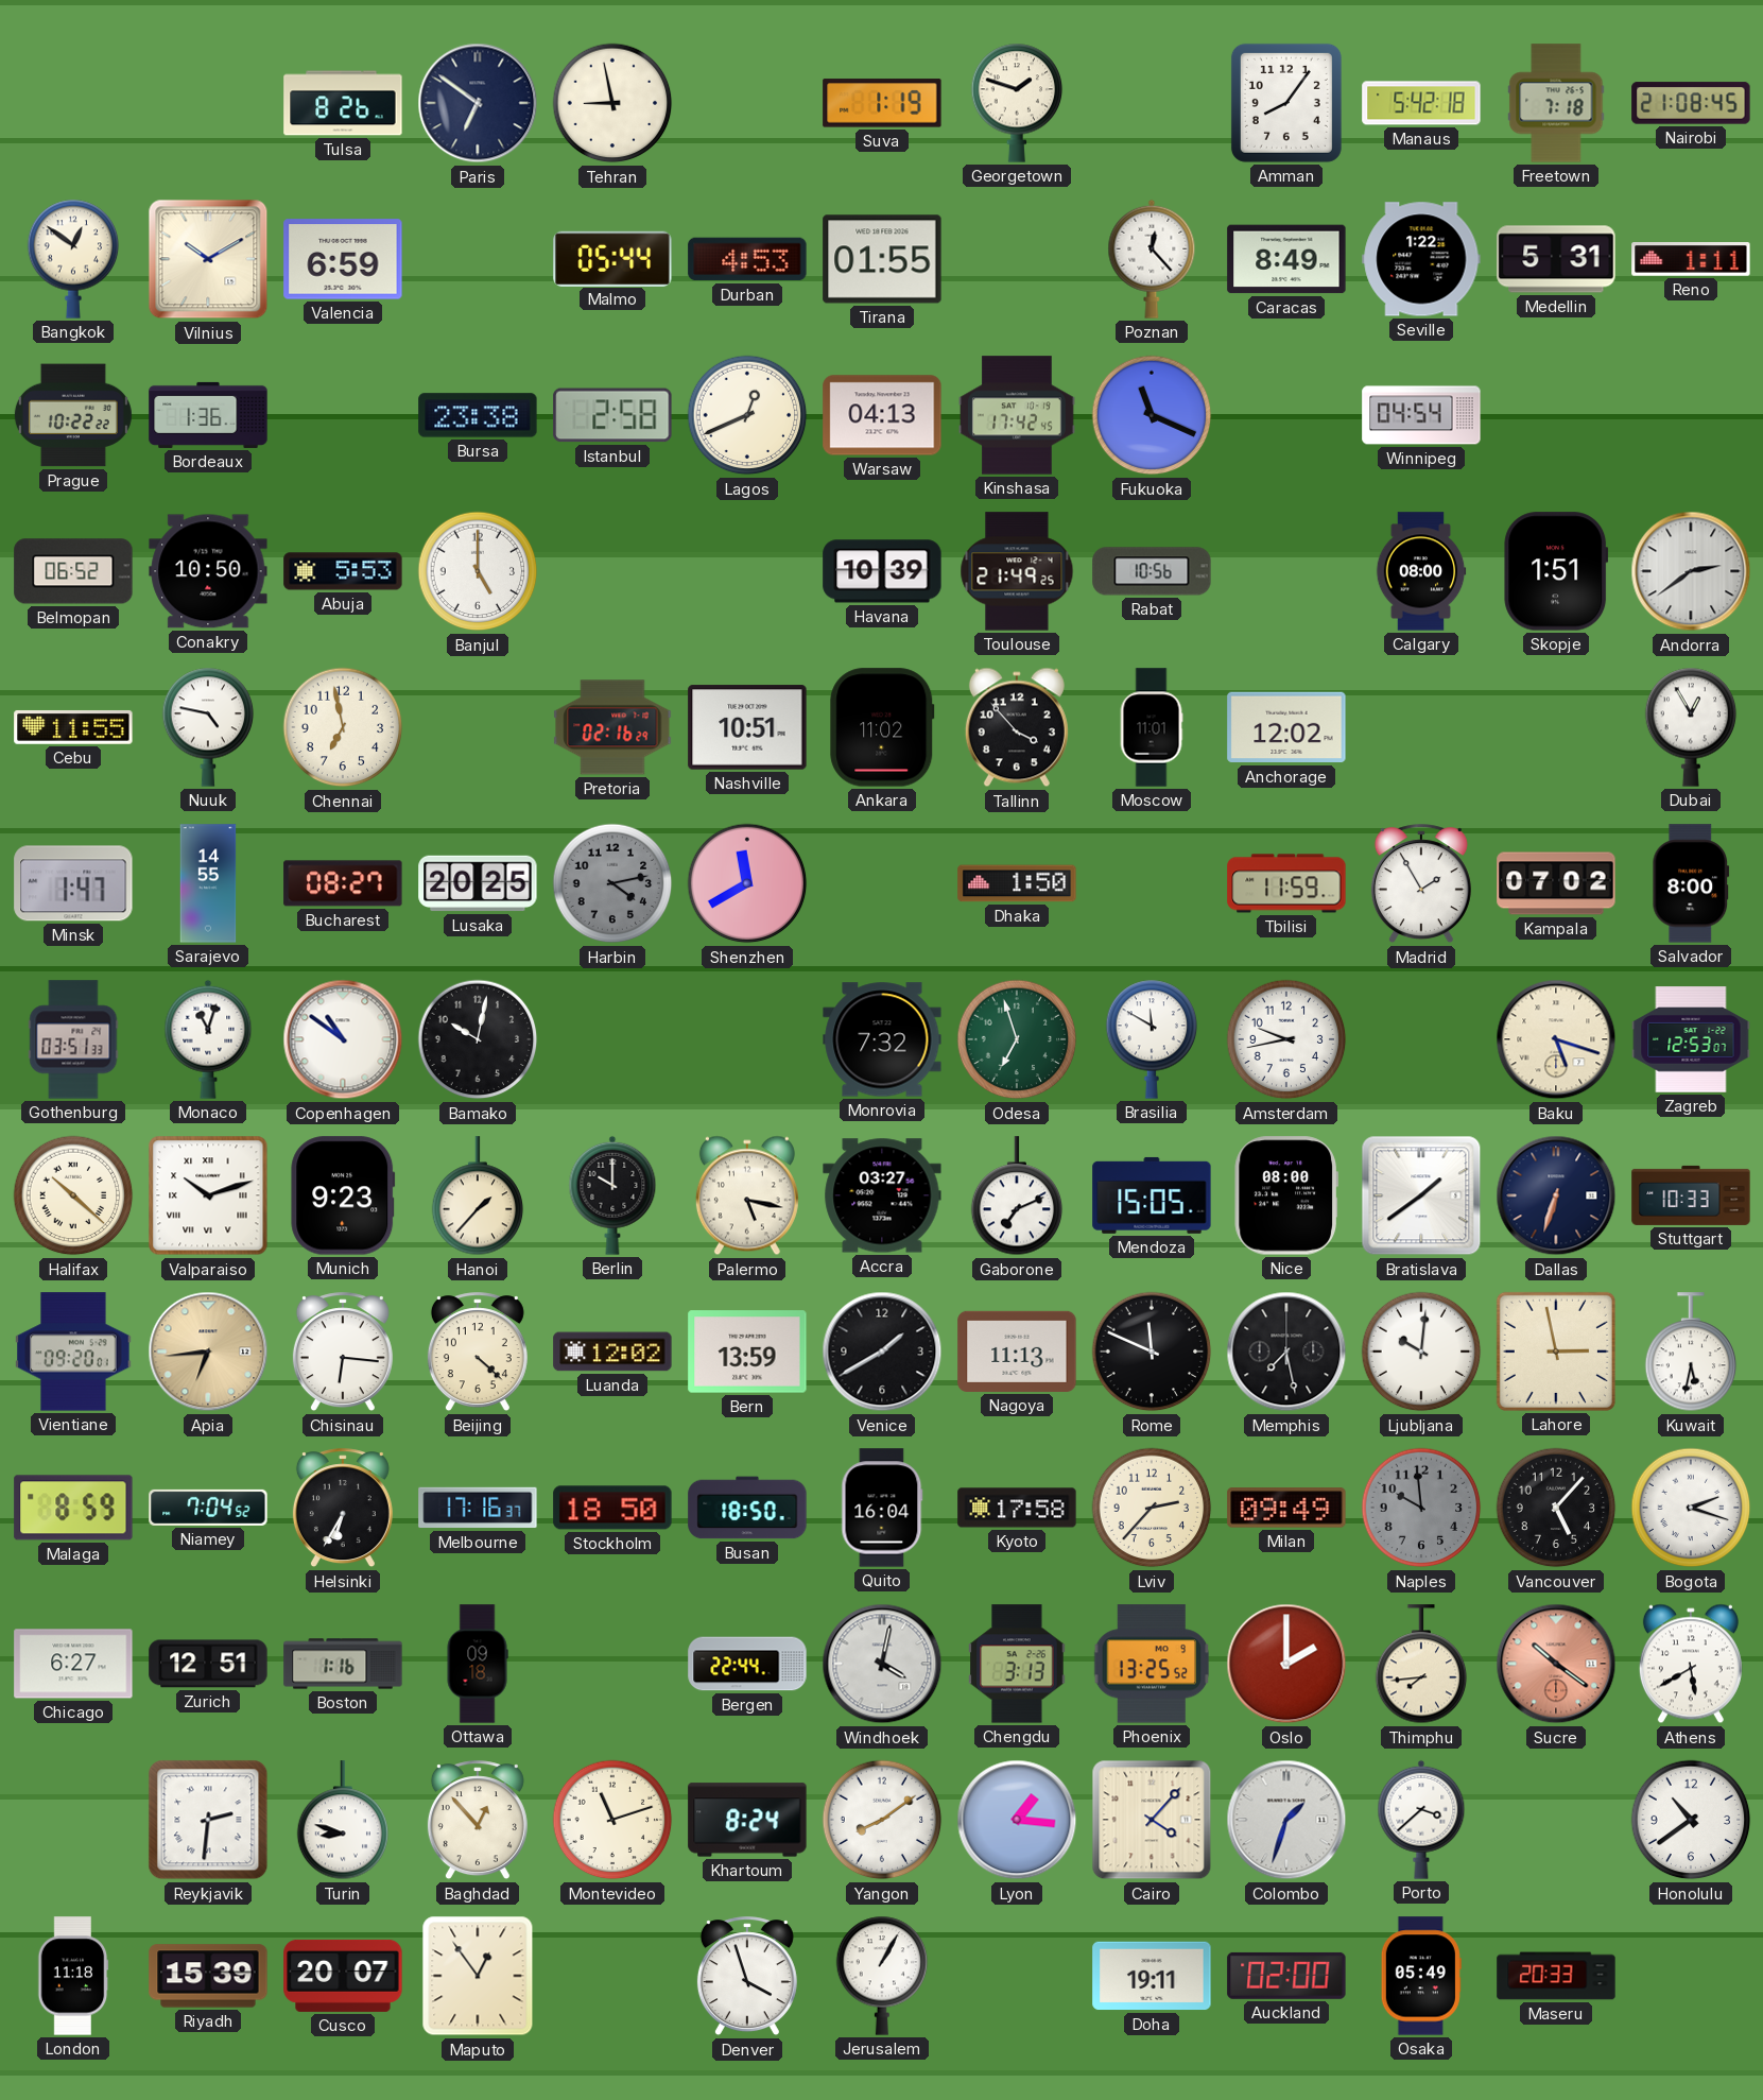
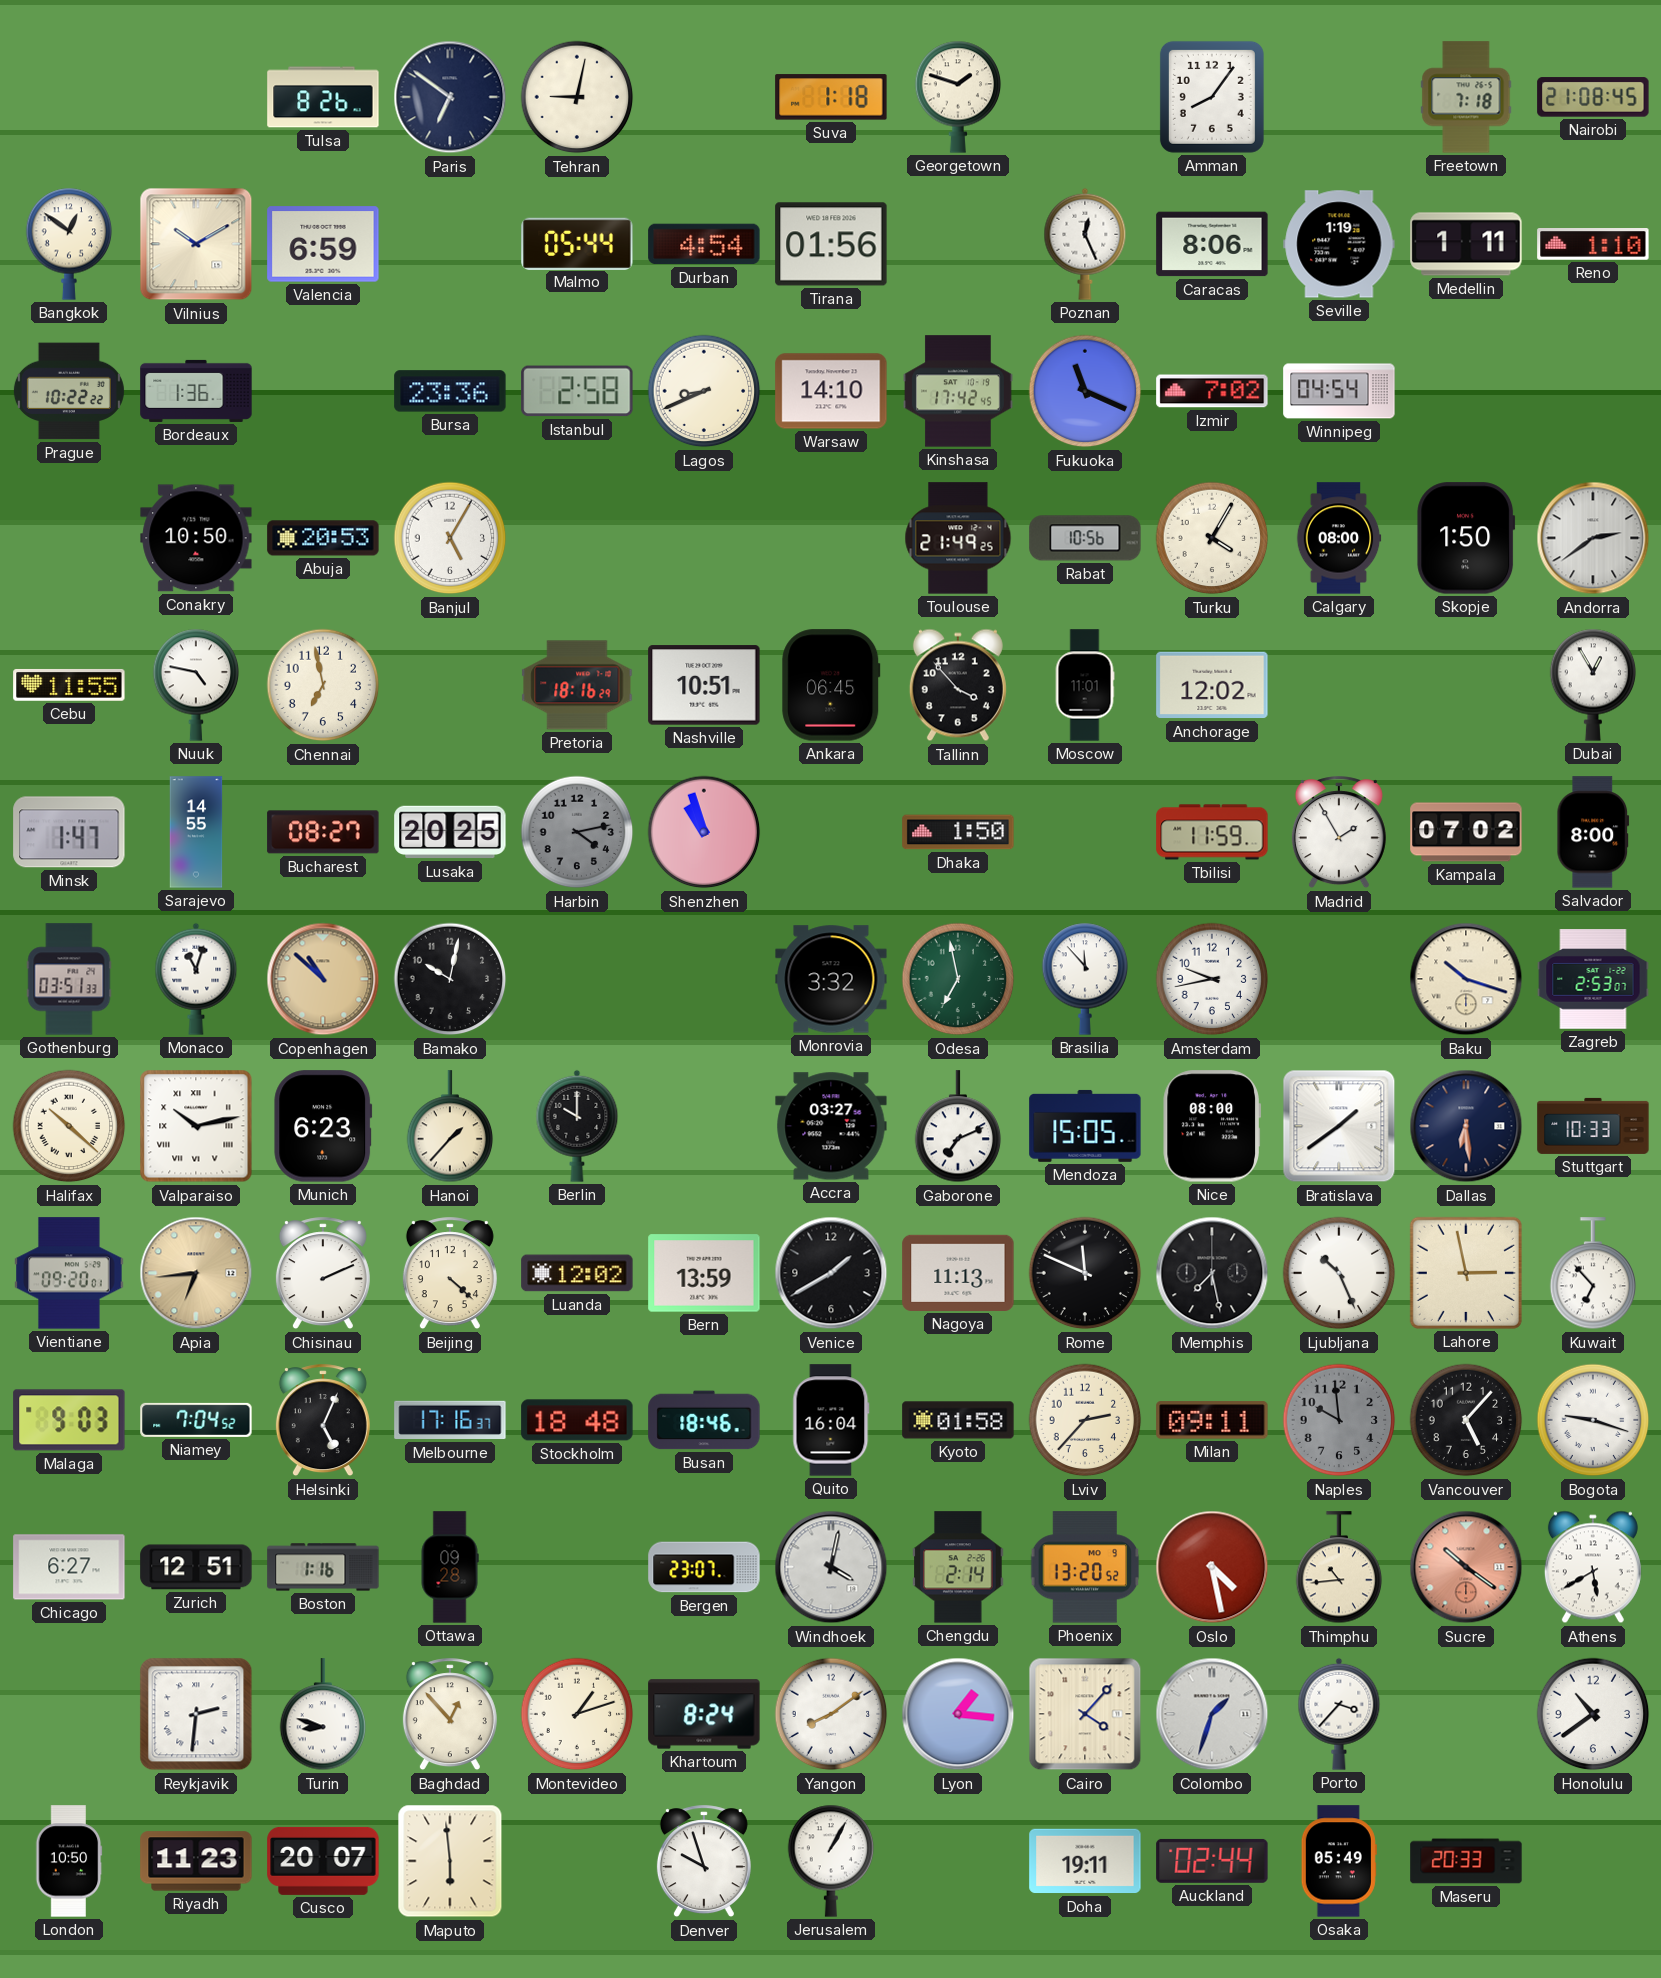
Tehran: 8:58 -> 9:02
Suva: 1:19 -> 1:18
Manaus: 5:42 -> none
Durban: 4:53 -> 4:54
Tirana: 01:55 -> 01:56
Poznan: 12:23 -> 12:26
Caracas: 8:49 -> 8:06
Seville: 1:22 -> 1:19
Medellin: 5:31 -> 1:11
Reno: 1:11 -> 1:10
Bursa: 23:38 -> 23:36
Lagos: 12:41 -> 8:41
Warsaw: 04:13 -> 14:10
Izmir: none -> 7:02
Belmopan: 06:52 -> none
Abuja: 5:53 -> 20:53
Banjul: 5:00 -> 5:05
Havana: 10:39 -> none
Turku: none -> 4:05
Skopje: 1:51 -> 1:50
Pretoria: 02:16 -> 18:16
Ankara: 11:02 -> 06:45
Shenzhen: 11:40 -> 10:57
Copenhagen: 10:51 -> 10:52
Copenhagen dial: white -> champagne
Monrovia: 7:32 -> 3:32
Odesa: 6:57 -> 6:58
Brasilia: 11:50 -> 11:53
Baku: 5:18 -> 10:18
Zagreb: 12:53 -> 2:53
Valparaiso: 10:12 -> 10:13
Munich: 9:23 -> 6:23
Palermo: 5:17 -> none
Dallas: 6:33 -> 6:29
Chisinau: 6:16 -> 2:11
Ljubljana: 10:01 -> 10:26
Kuwait: 5:32 -> 6:53
Malaga: 8:59 -> 9:03
Helsinki: 6:35 -> 5:04
Stockholm: 18:50 -> 18:48
Busan: 18:50 -> 18:46
Kyoto: 17:58 -> 01:58
Milan: 09:49 -> 09:11
Bogota: 2:18 -> 9:18
Ottawa: 09:18 -> 09:28
Bergen: 22:44 -> 23:07
Chengdu: 3:13 -> 2:14
Phoenix: 13:25 -> 13:20
Oslo: 2:00 -> 4:28
Thimphu: 7:44 -> 10:44
Montevideo: 11:12 -> 1:12
Porto: 3:38 -> 3:37
London: 11:18 -> 10:50
Riyadh: 15:39 -> 11:23
Maputo: 12:54 -> 5:59
Denver: 3:57 -> 9:57
Auckland: 02:00 -> 02:44
